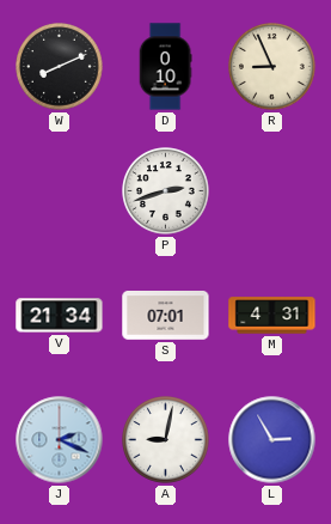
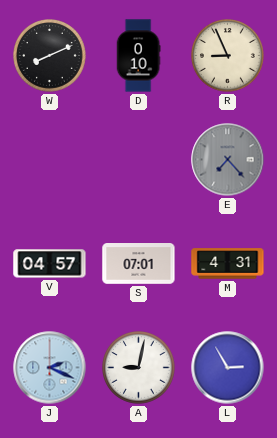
P: 2:42 -> none
E: none -> 7:23
V: 21:34 -> 04:57
